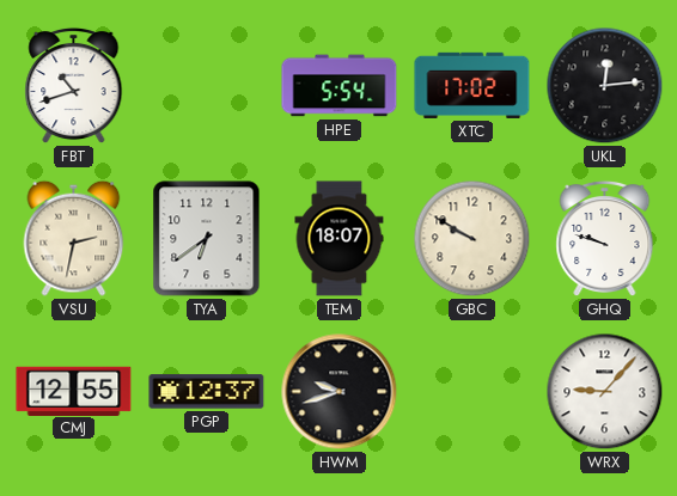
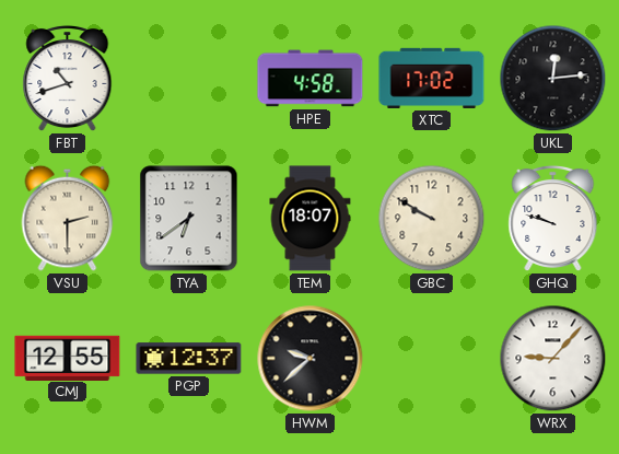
HPE: 5:54 -> 4:58
VSU: 2:32 -> 2:30
HWM: 9:42 -> 9:38
